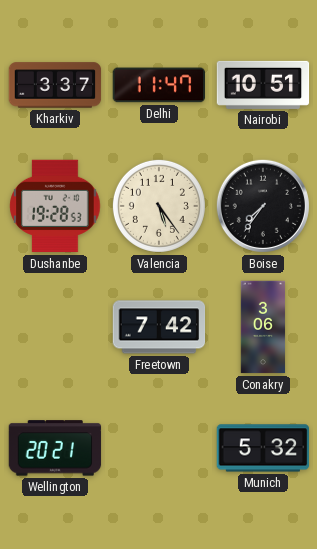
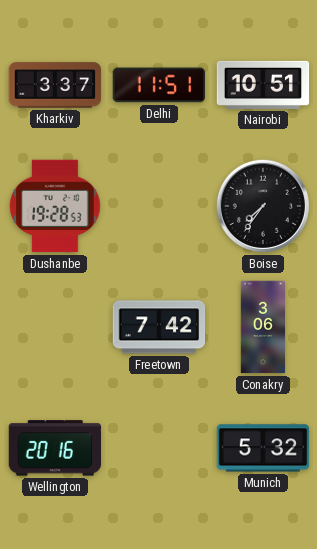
Delhi: 11:47 -> 11:51
Valencia: 5:24 -> none
Wellington: 20:21 -> 20:16
